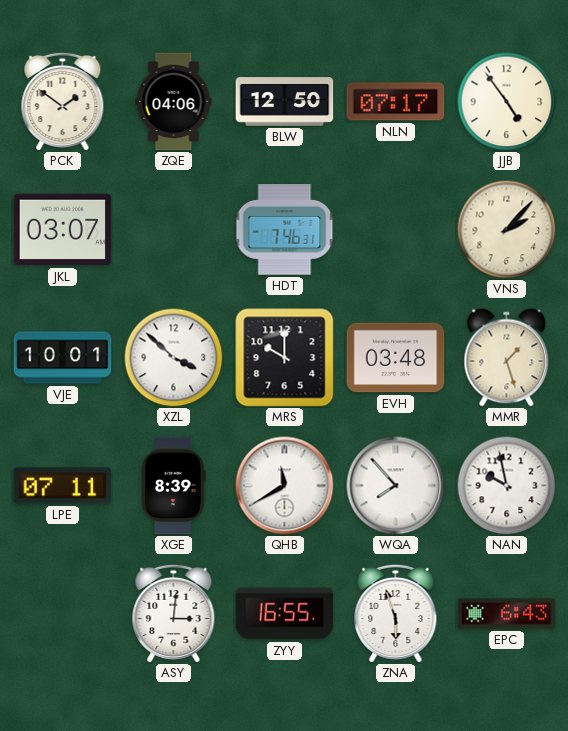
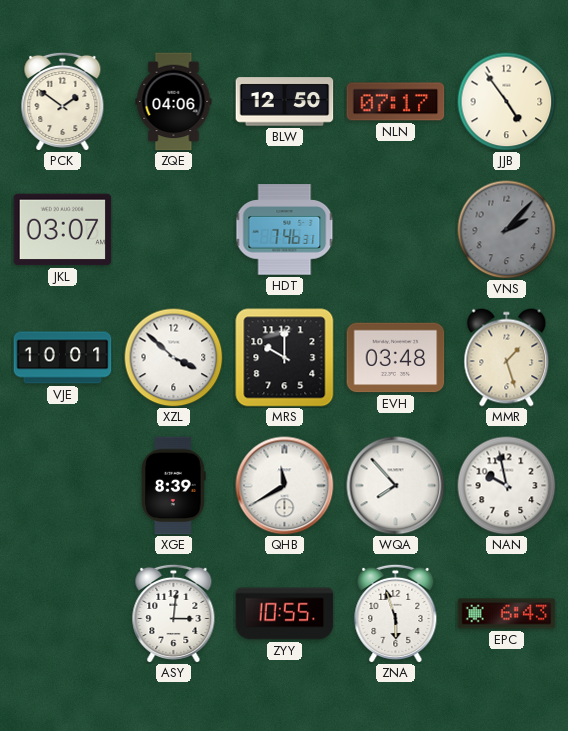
VNS dial: cream -> grey
LPE: 07:11 -> none
ZYY: 16:55 -> 10:55
